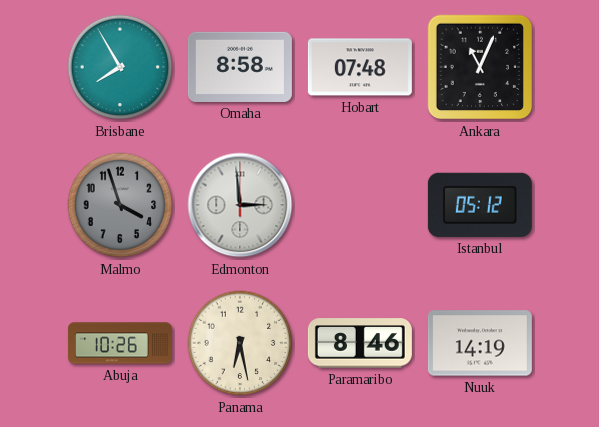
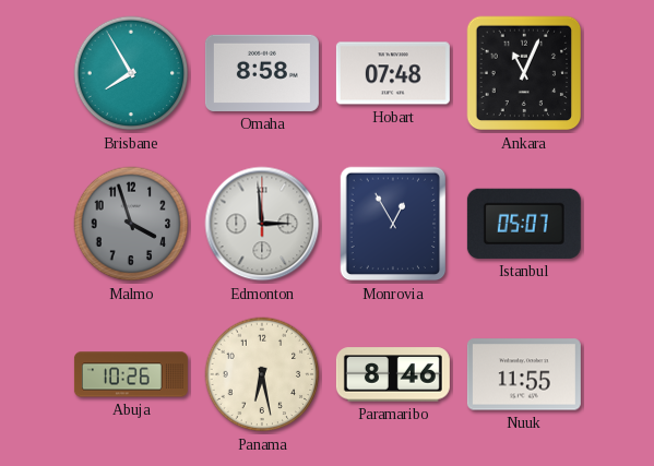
Monrovia: none -> 12:55
Istanbul: 05:12 -> 05:07
Nuuk: 14:19 -> 11:55
